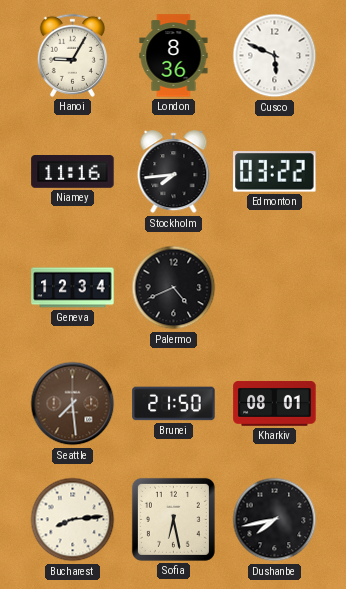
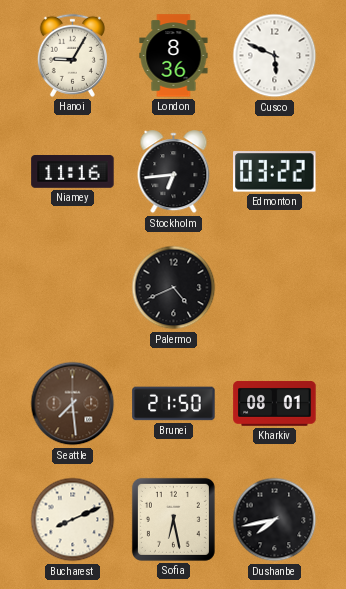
Stockholm: 7:44 -> 6:44
Geneva: 12:34 -> none
Bucharest: 8:14 -> 8:11
